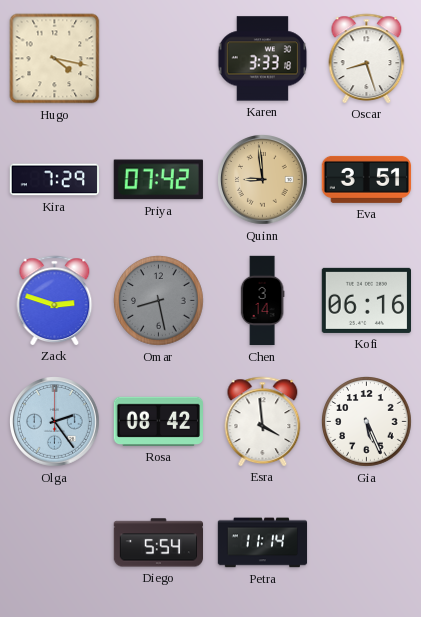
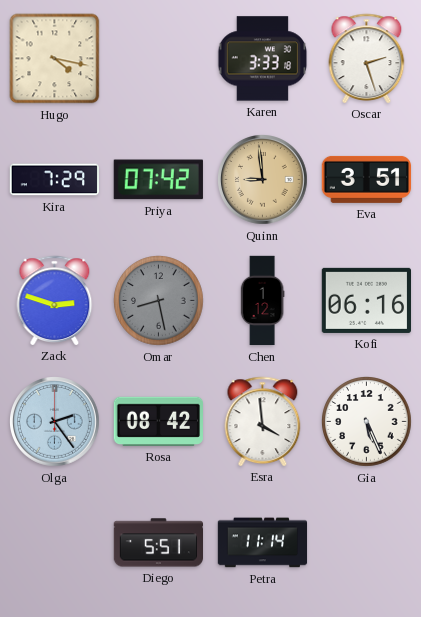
Oscar: 8:27 -> 2:27
Chen: 3:14 -> 1:12
Diego: 5:54 -> 5:51
